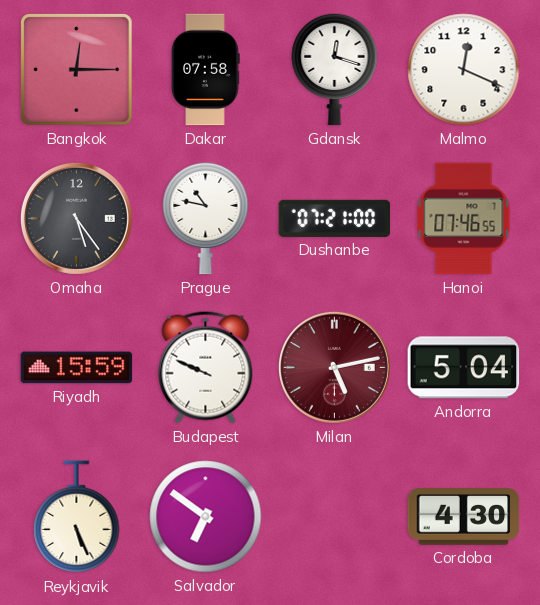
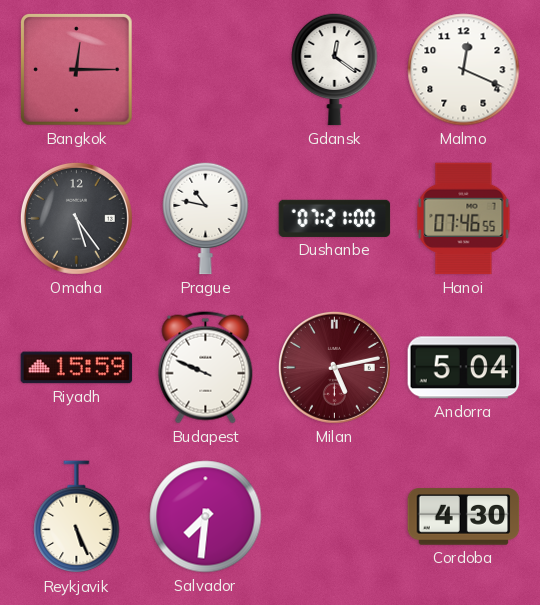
Dakar: 07:58 -> none
Gdansk: 12:18 -> 12:21
Salvador: 6:51 -> 7:31
